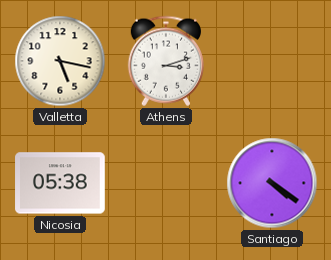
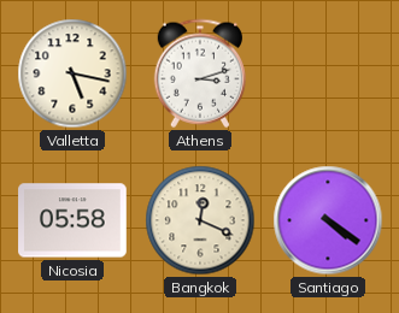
Nicosia: 05:38 -> 05:58
Bangkok: none -> 12:19
